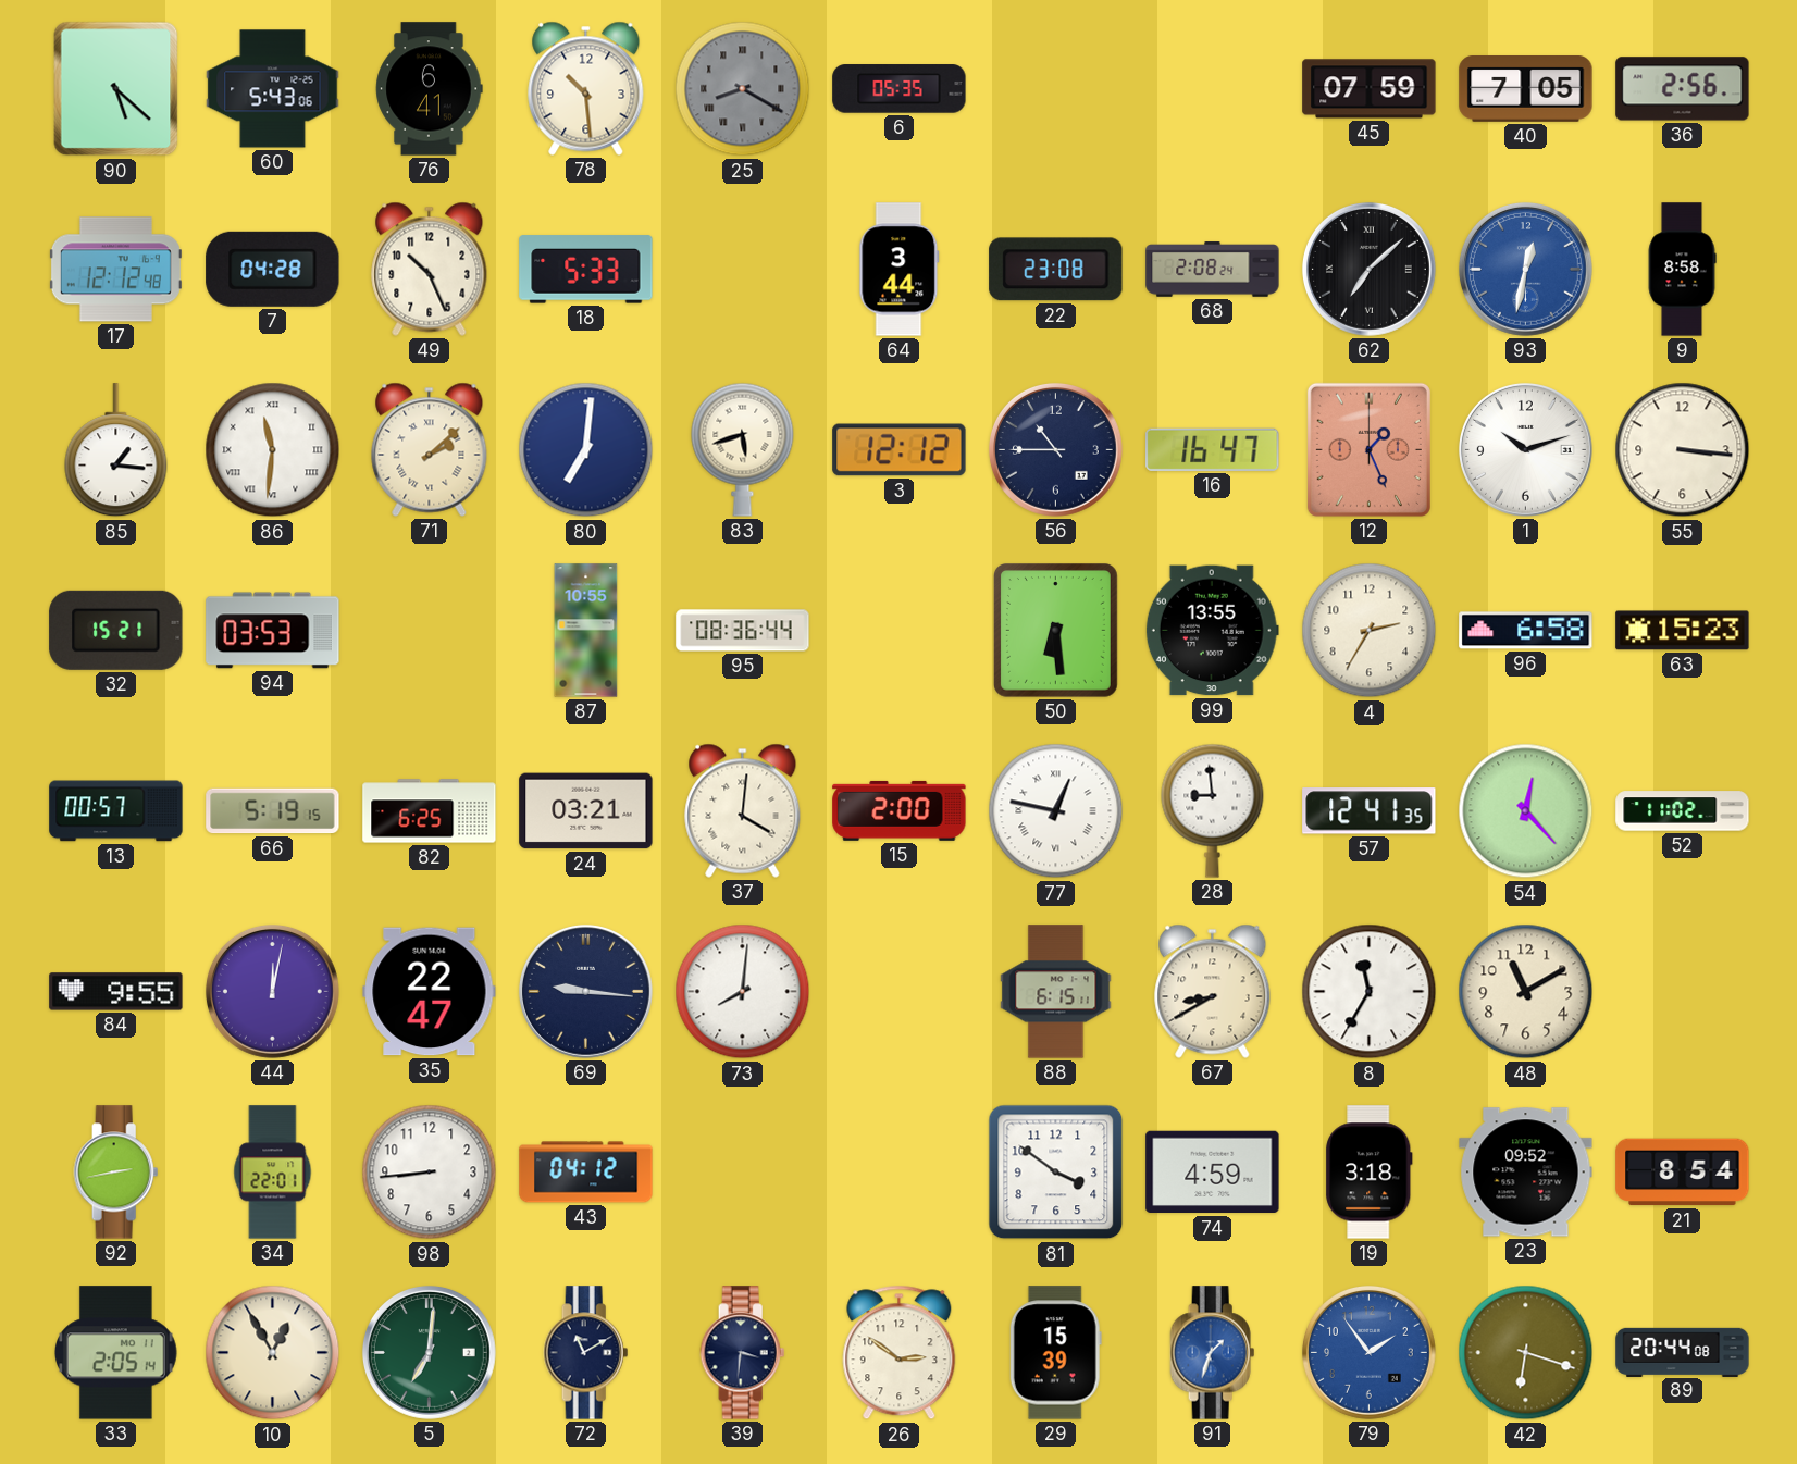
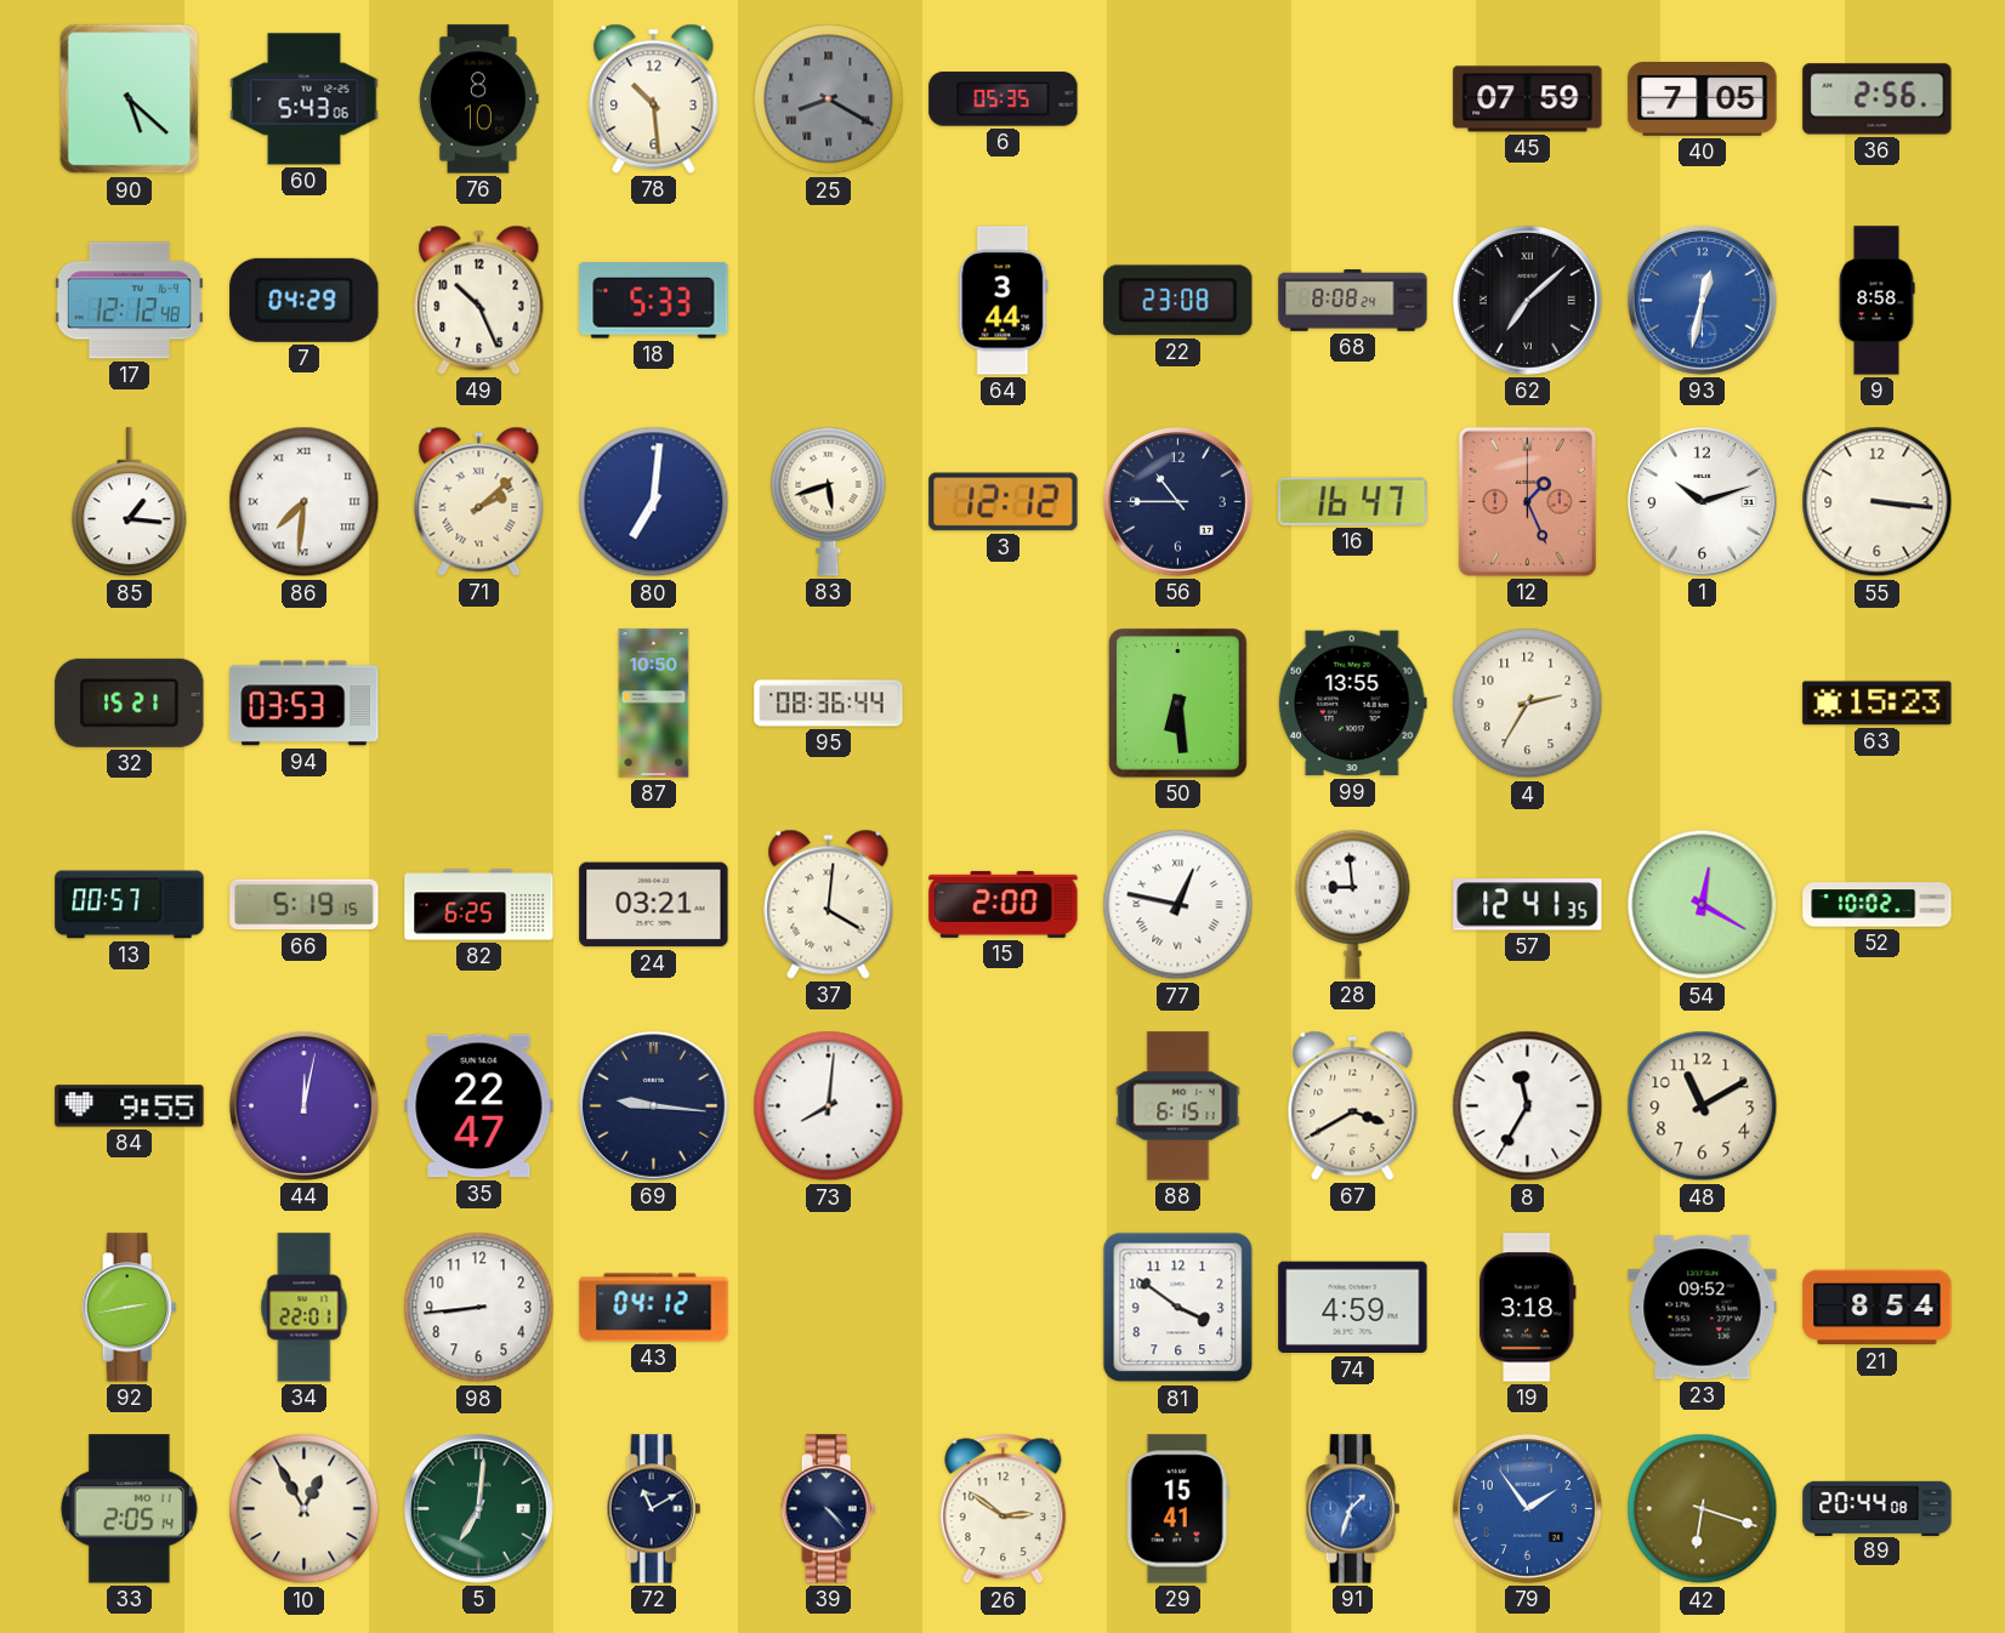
76: 6:41 -> 8:10
7: 04:28 -> 04:29
68: 2:08 -> 8:08
86: 11:31 -> 7:31
87: 10:55 -> 10:50
96: 6:58 -> none
54: 12:23 -> 12:20
52: 11:02 -> 10:02
67: 8:40 -> 3:40
39: 3:31 -> 4:23
29: 15:39 -> 15:41
